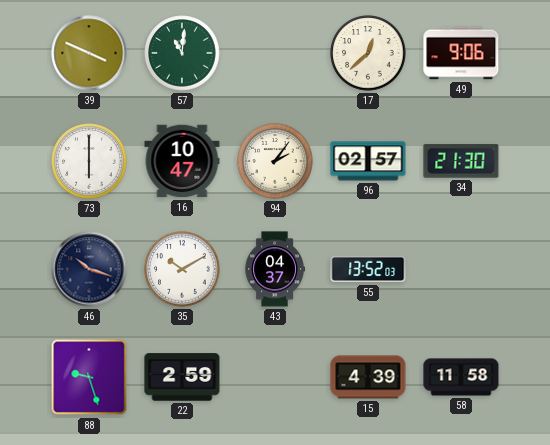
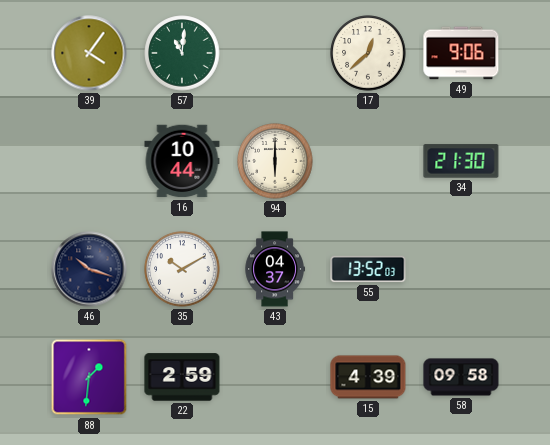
39: 3:49 -> 4:06
73: 6:00 -> none
16: 10:47 -> 10:44
94: 2:06 -> 6:00
96: 02:57 -> none
88: 9:27 -> 1:31
58: 11:58 -> 09:58
